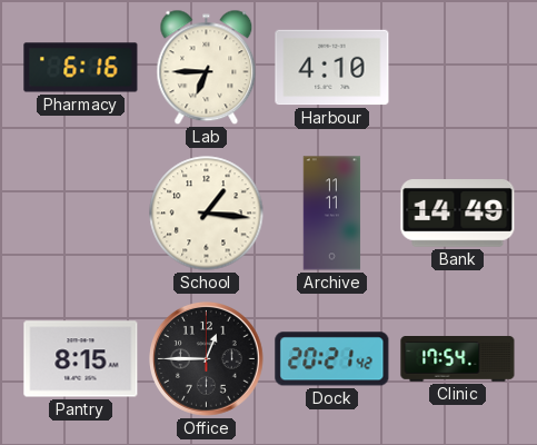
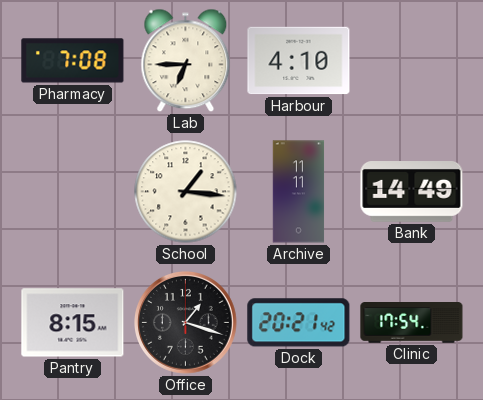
Pharmacy: 6:16 -> 7:08
Office: 12:45 -> 1:18
